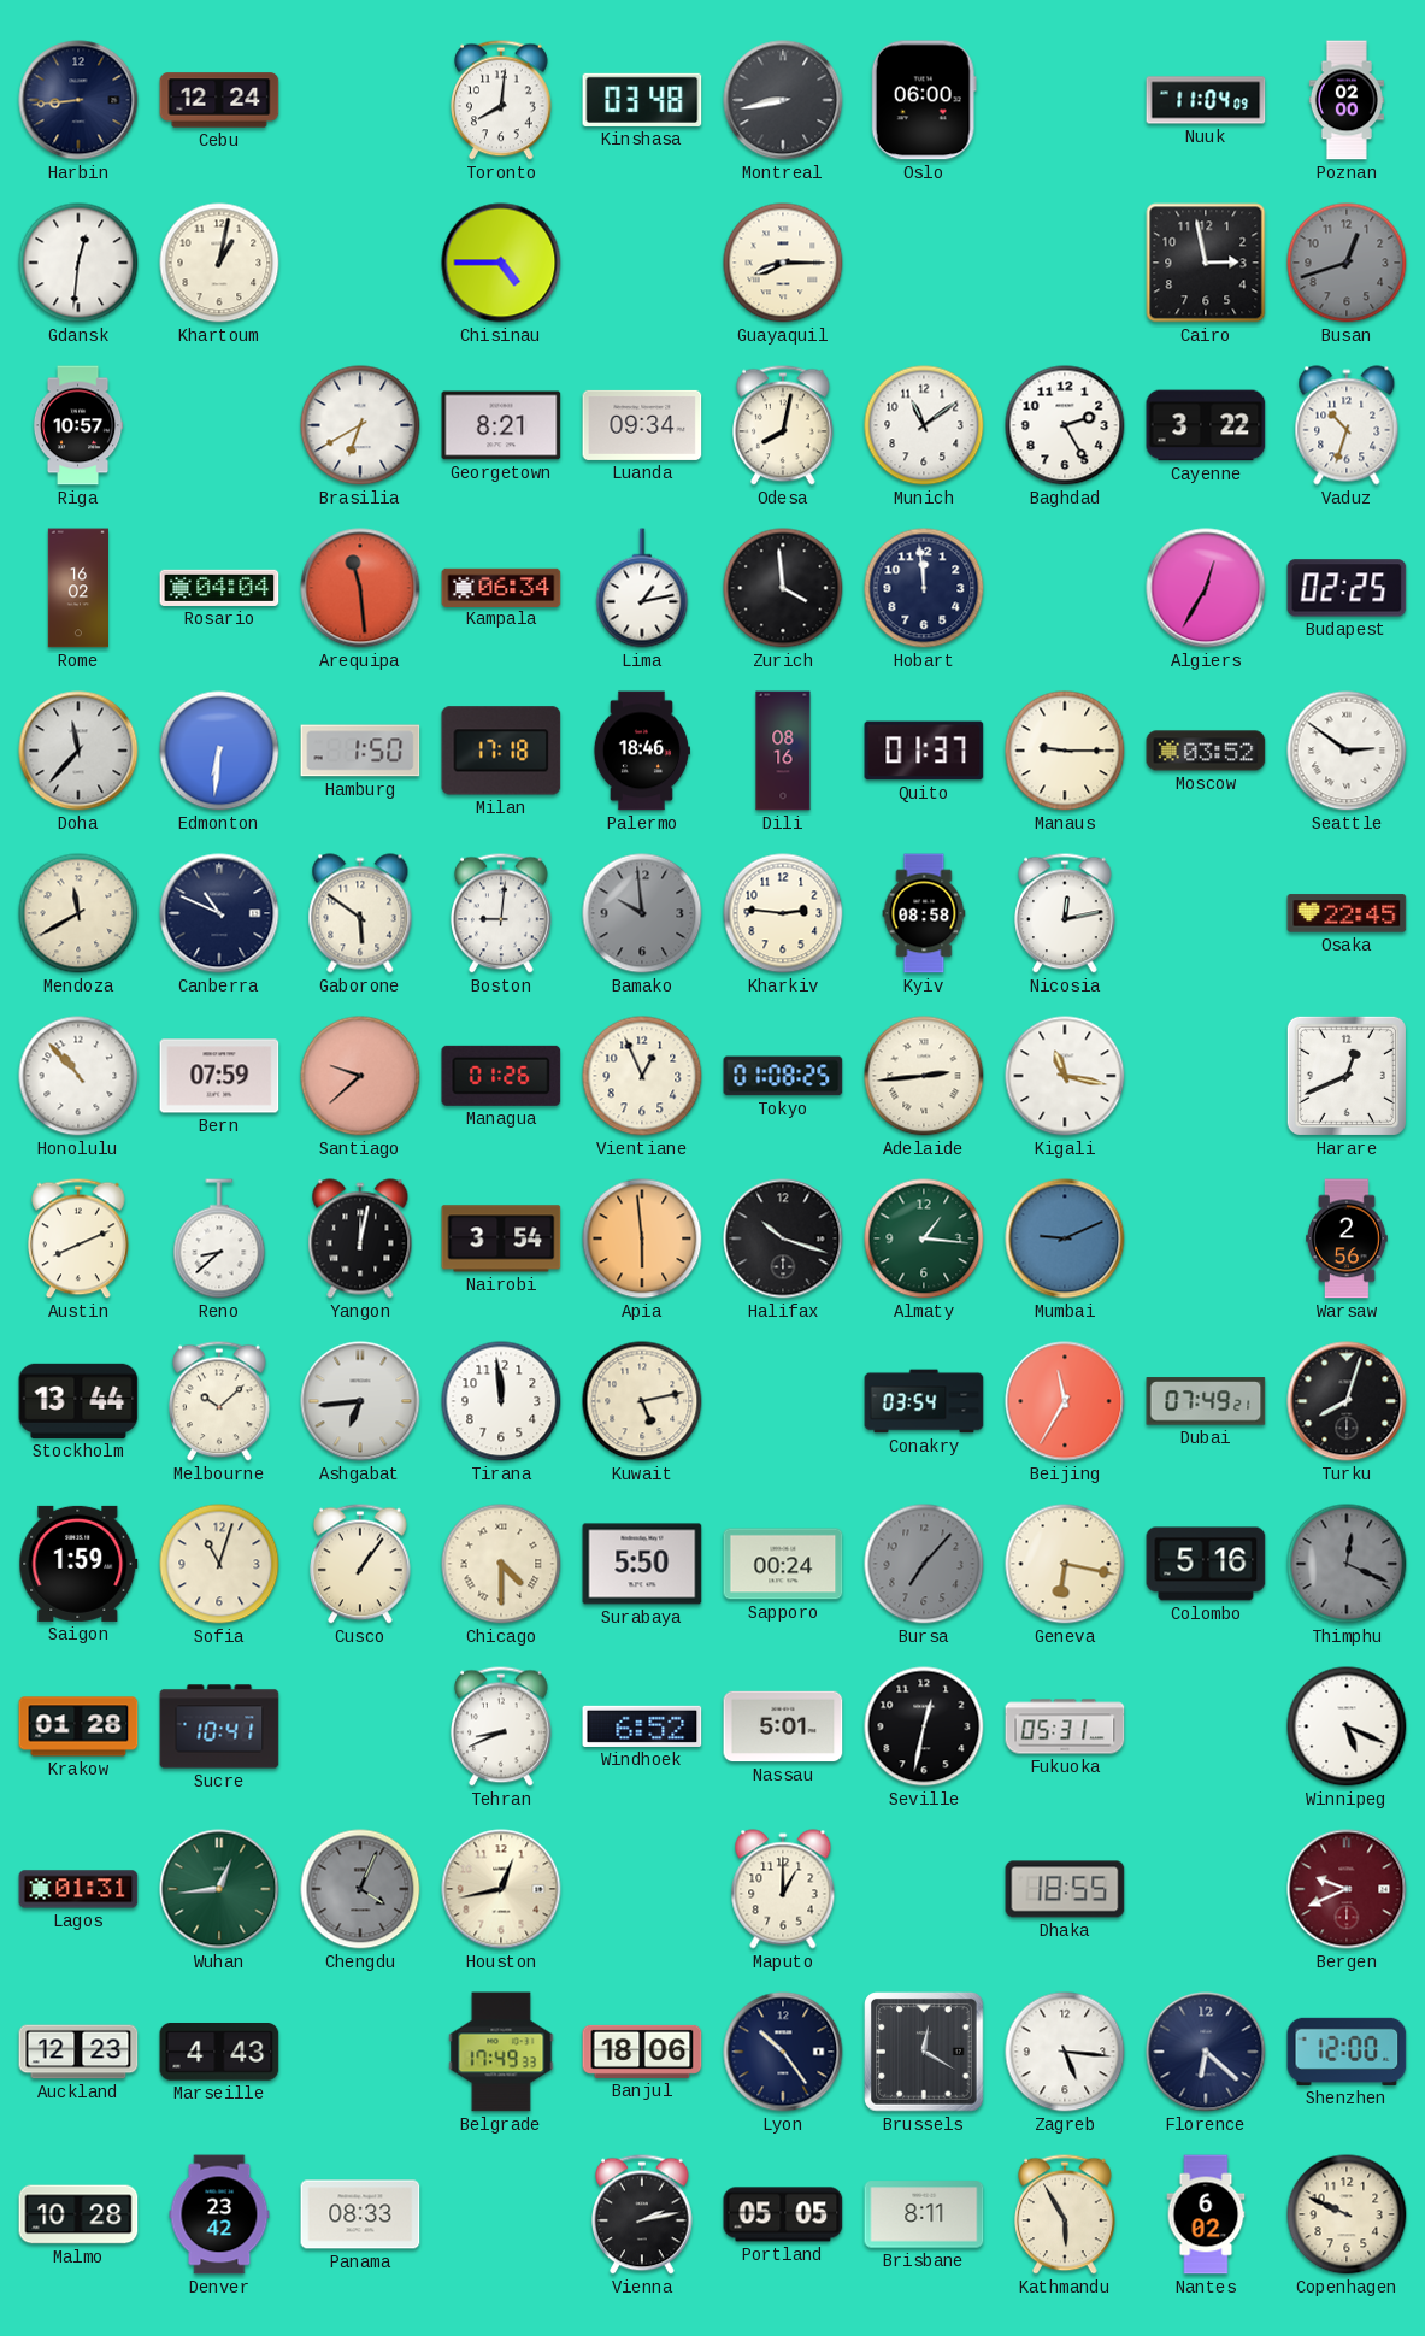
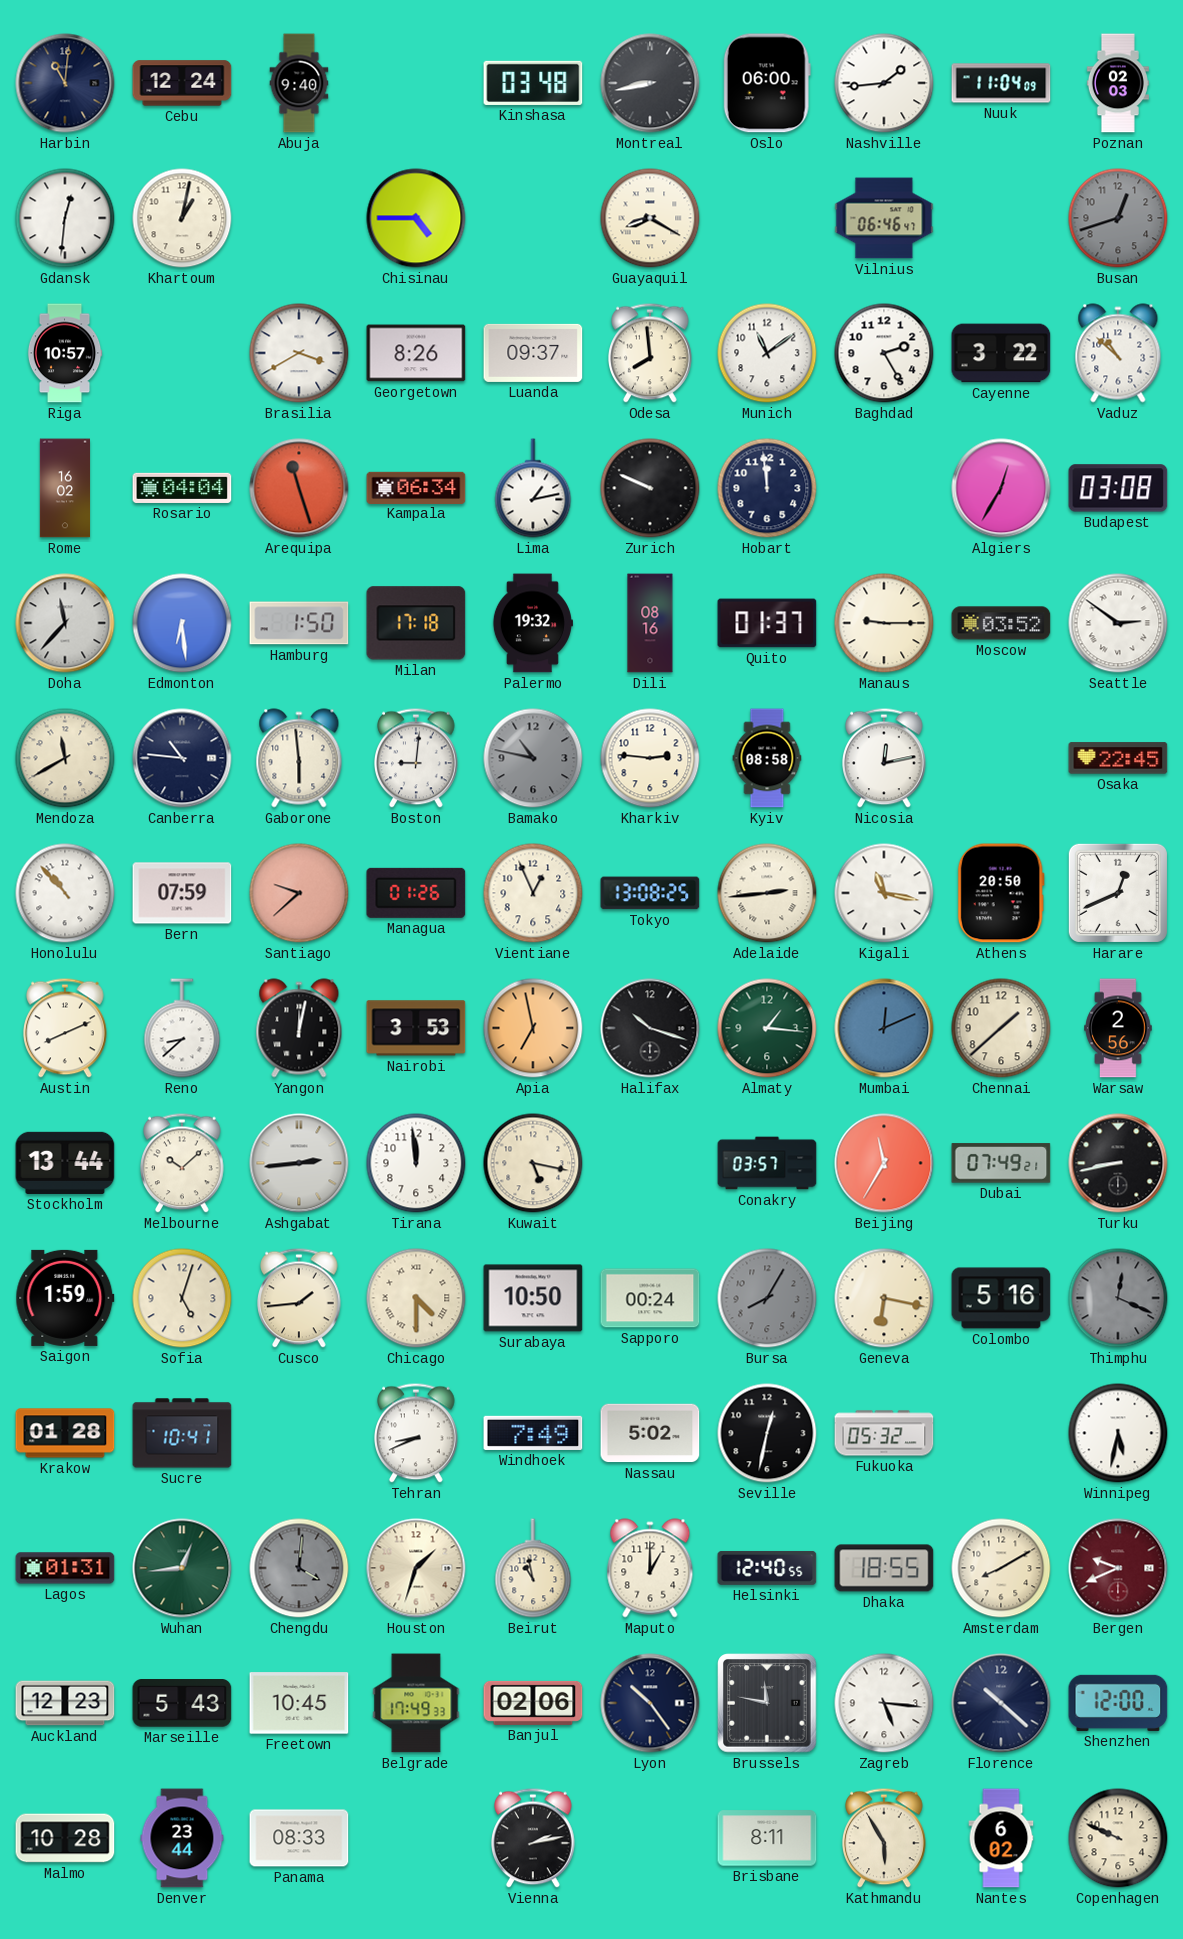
Harbin: 8:44 -> 11:01
Abuja: none -> 9:40
Toronto: 8:01 -> none
Nashville: none -> 1:44
Poznan: 02:00 -> 02:03
Guayaquil: 8:15 -> 8:20
Vilnius: none -> 06:46
Cairo: 2:58 -> none
Brasilia: 6:40 -> 3:40
Georgetown: 8:21 -> 8:26
Luanda: 09:34 -> 09:37
Odesa: 8:02 -> 7:59
Vaduz: 10:33 -> 10:52
Arequipa: 11:29 -> 11:27
Zurich: 3:59 -> 9:49
Budapest: 02:25 -> 03:08
Edmonton: 6:31 -> 6:29
Palermo: 18:46 -> 19:32
Canberra: 10:49 -> 10:46
Gaborone: 5:51 -> 5:59
Bamako: 9:59 -> 10:47
Tokyo: 01:08 -> 13:08
Athens: none -> 20:50
Nairobi: 3:54 -> 3:53
Apia: 5:59 -> 6:58
Mumbai: 9:11 -> 12:11
Chennai: none -> 1:38
Ashgabat: 6:44 -> 2:44
Kuwait: 5:13 -> 5:17
Conakry: 03:54 -> 03:57
Turku: 8:03 -> 8:43
Sofia: 11:03 -> 5:03
Cusco: 1:06 -> 1:44
Surabaya: 5:50 -> 10:50
Bursa: 7:07 -> 8:05
Windhoek: 6:52 -> 7:49
Nassau: 5:01 -> 5:02
Fukuoka: 05:31 -> 05:32
Winnipeg: 5:19 -> 5:32
Chengdu: 4:04 -> 4:01
Houston: 12:43 -> 1:33
Beirut: none -> 10:58
Helsinki: none -> 12:40
Amsterdam: none -> 8:10
Marseille: 4:43 -> 5:43
Freetown: none -> 10:45
Banjul: 18:06 -> 02:06
Brussels: 12:20 -> 11:47
Florence: 6:22 -> 10:22
Denver: 23:42 -> 23:44
Portland: 05:05 -> none
